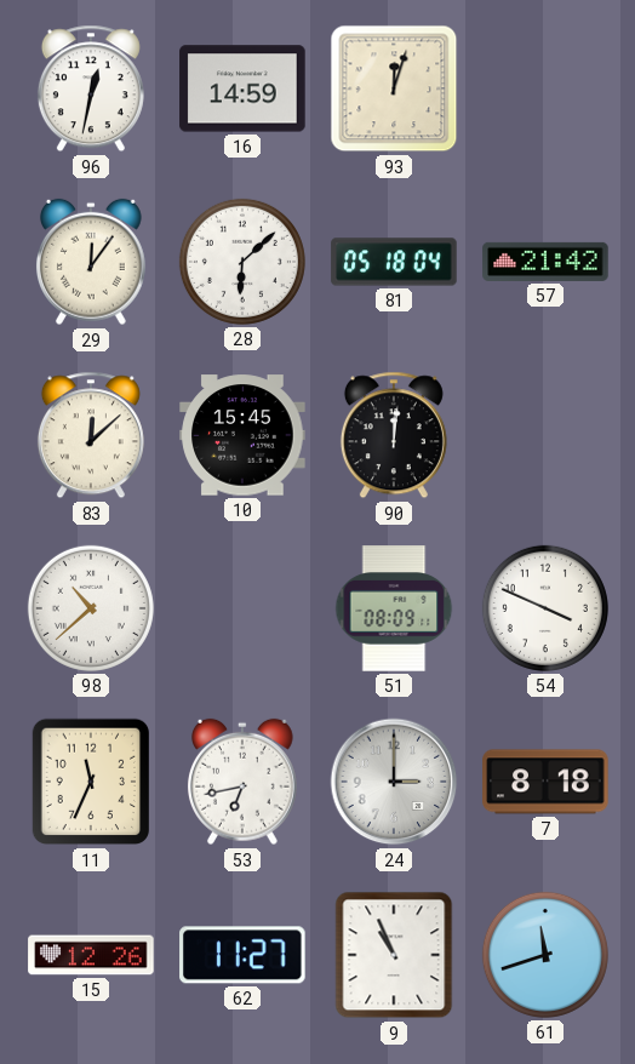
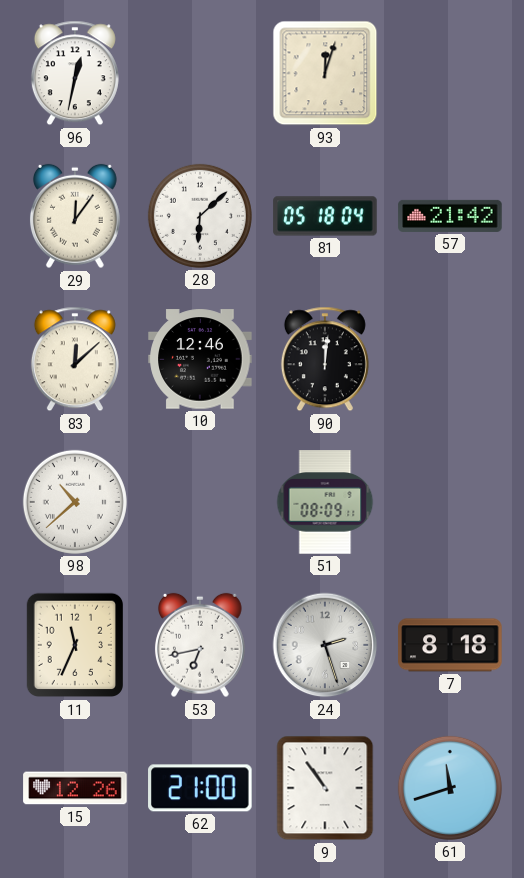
16: 14:59 -> none
10: 15:45 -> 12:46
54: 3:49 -> none
24: 3:00 -> 2:27
62: 11:27 -> 21:00
9: 10:56 -> 10:54
